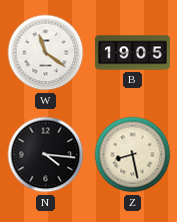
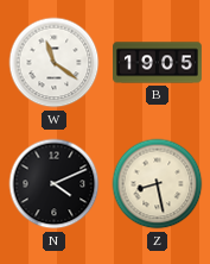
N: 4:16 -> 4:11
